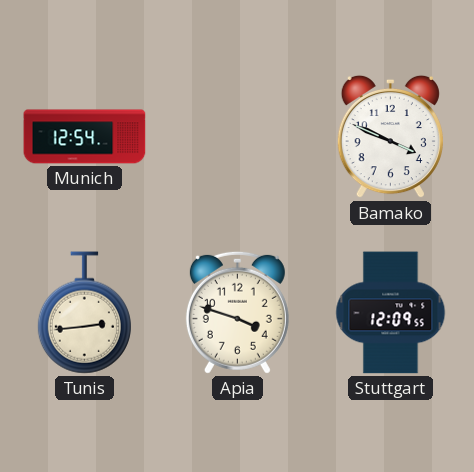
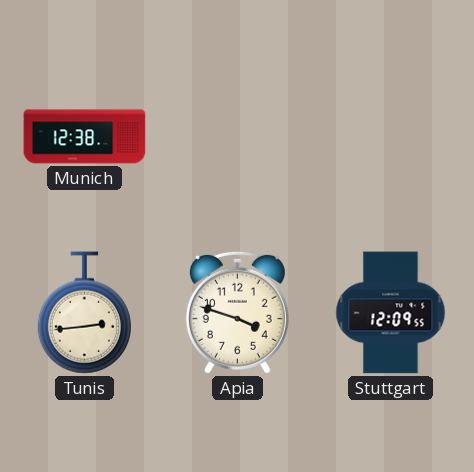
Munich: 12:54 -> 12:38
Bamako: 3:49 -> none
